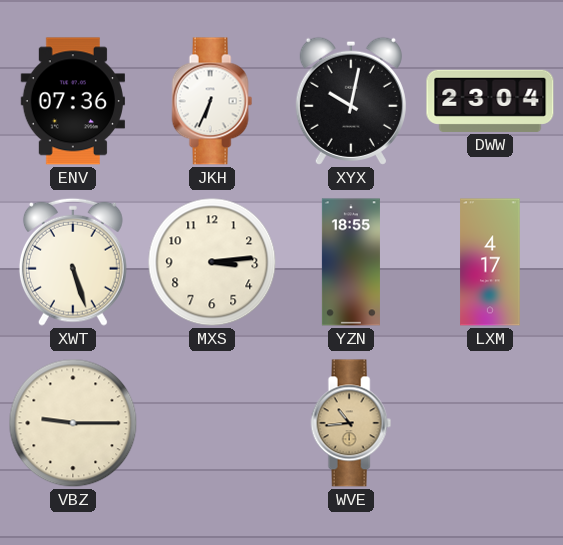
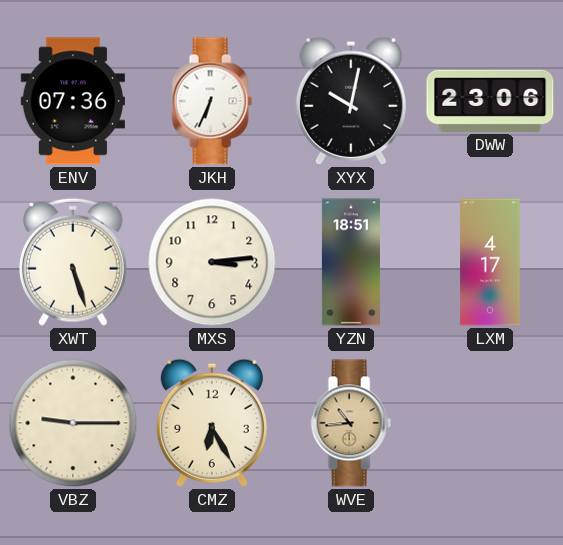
DWW: 23:04 -> 23:06
YZN: 18:55 -> 18:51
CMZ: none -> 6:25
